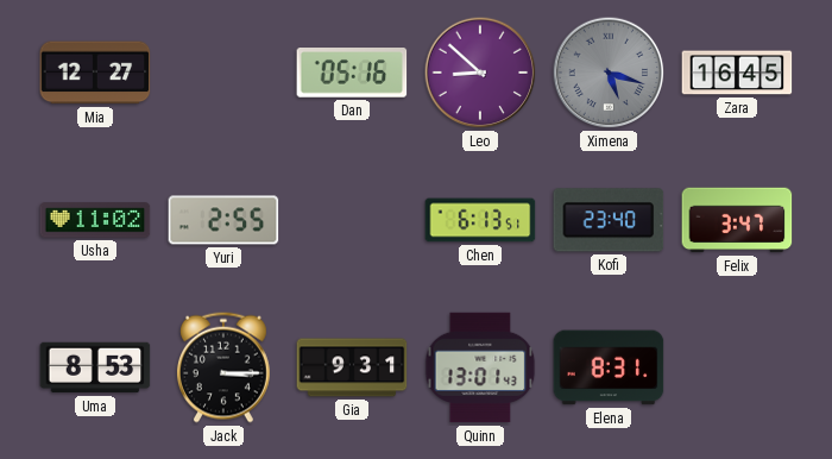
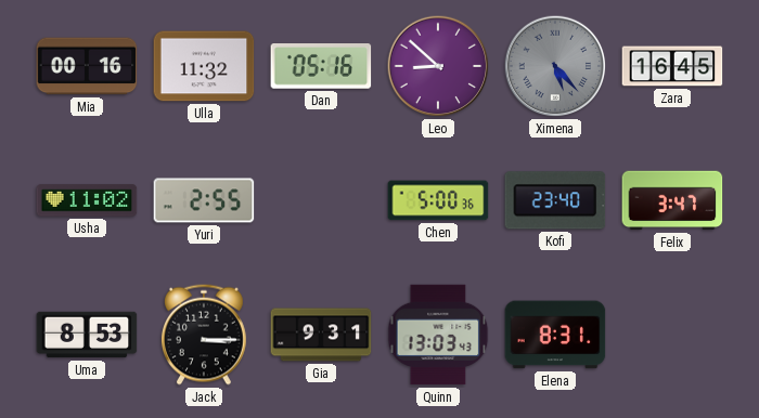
Mia: 12:27 -> 00:16
Ulla: none -> 11:32
Ximena: 5:18 -> 5:23
Chen: 6:13 -> 5:00
Quinn: 13:01 -> 13:03
